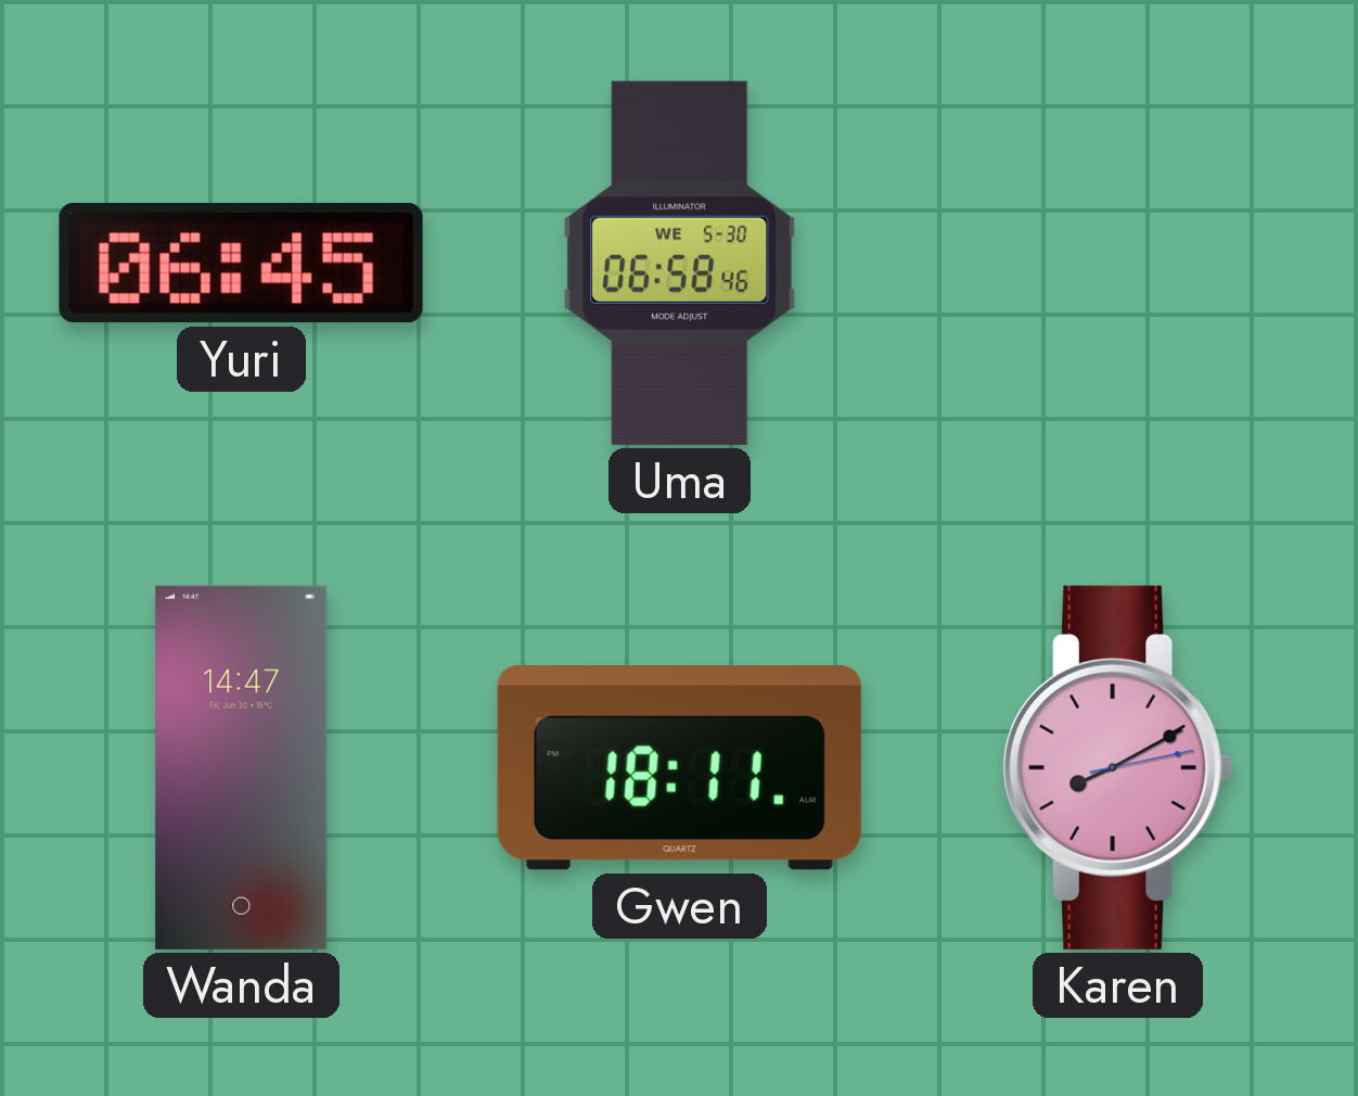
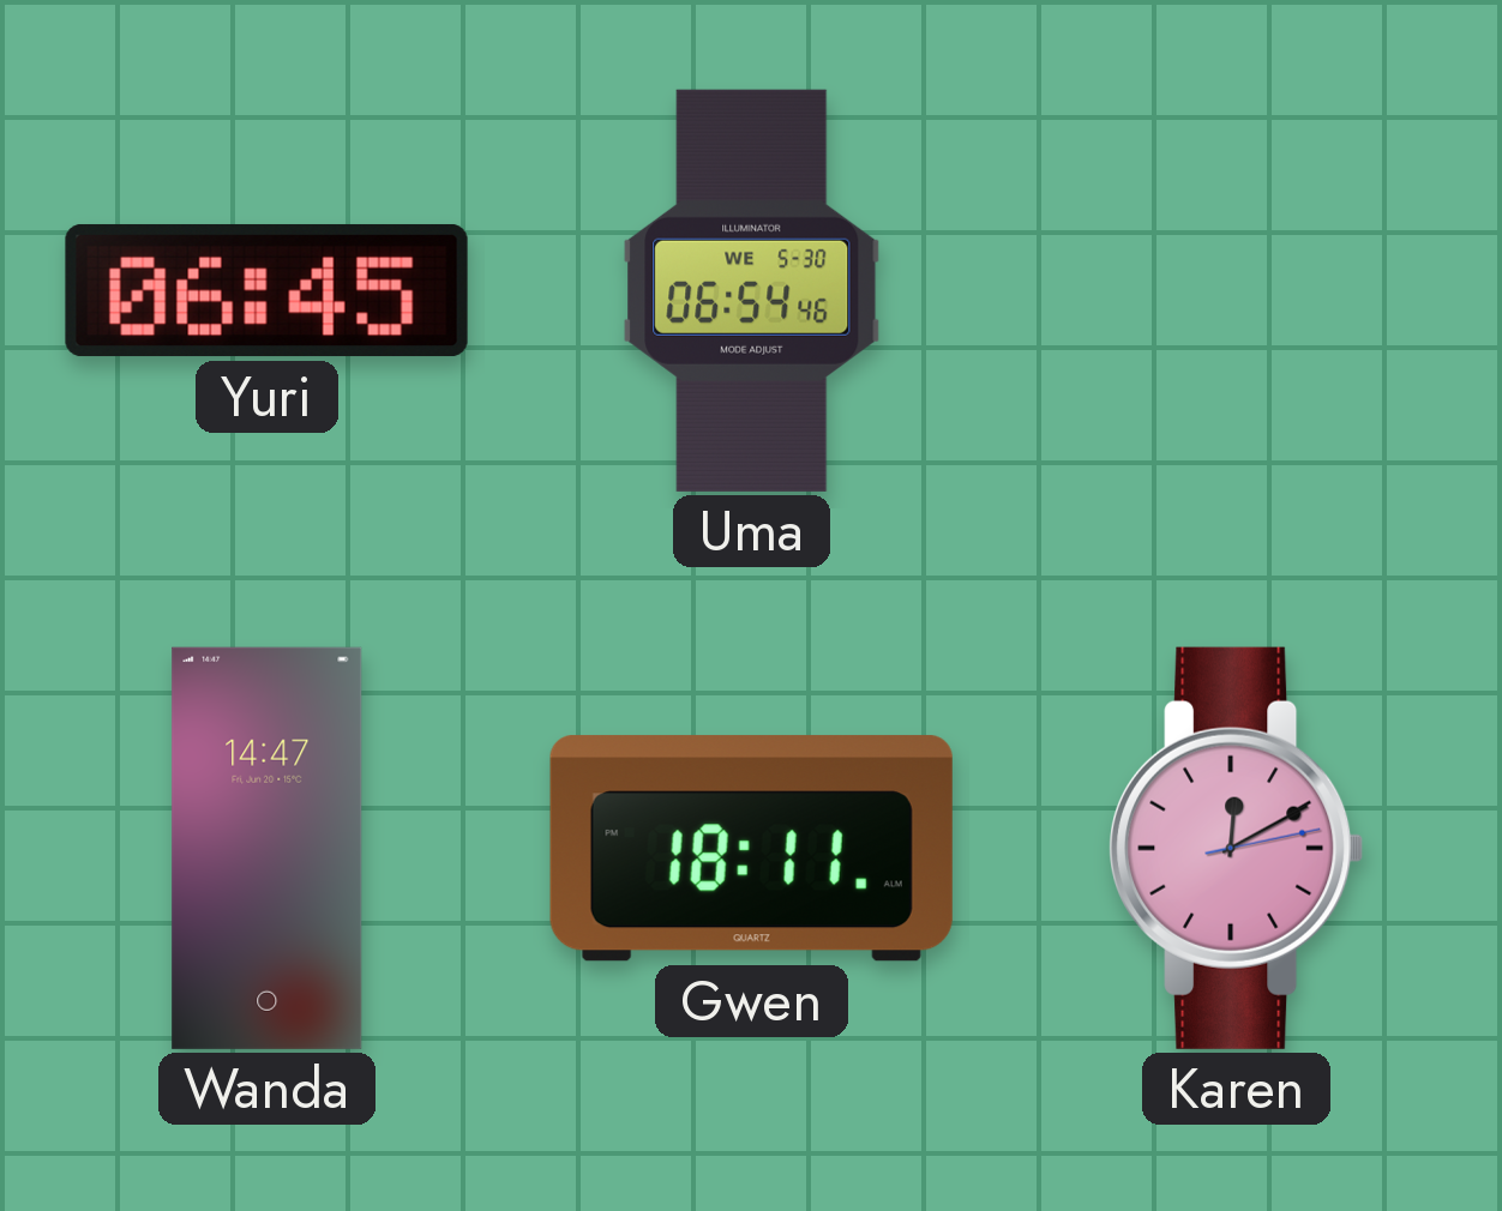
Uma: 06:58 -> 06:54
Karen: 8:10 -> 12:10
